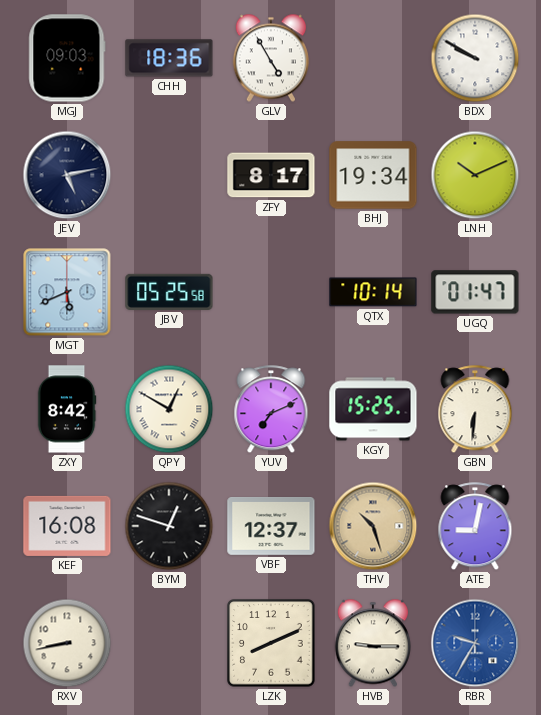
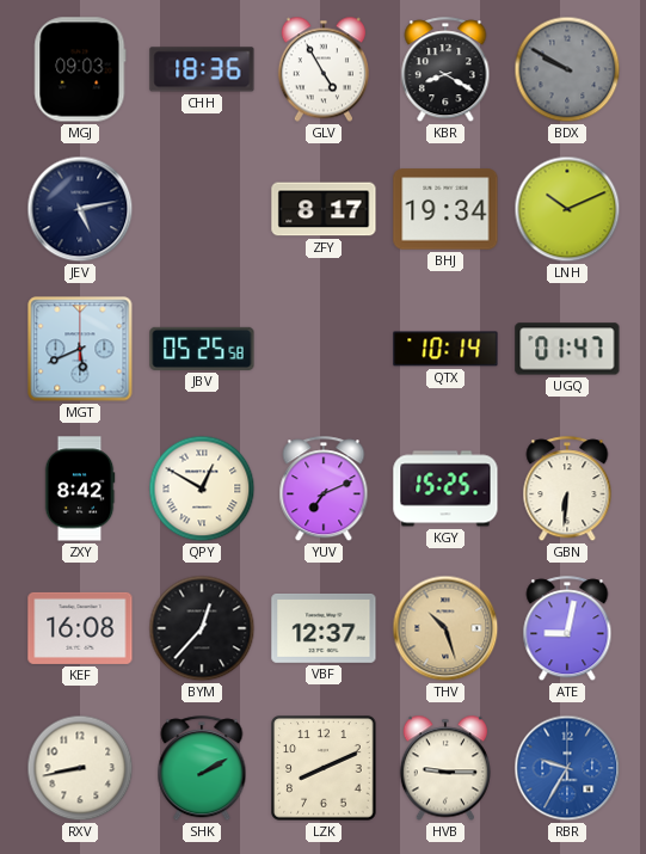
KBR: none -> 8:20
BDX dial: white -> grey
BYM: 12:48 -> 12:37
SHK: none -> 2:10
